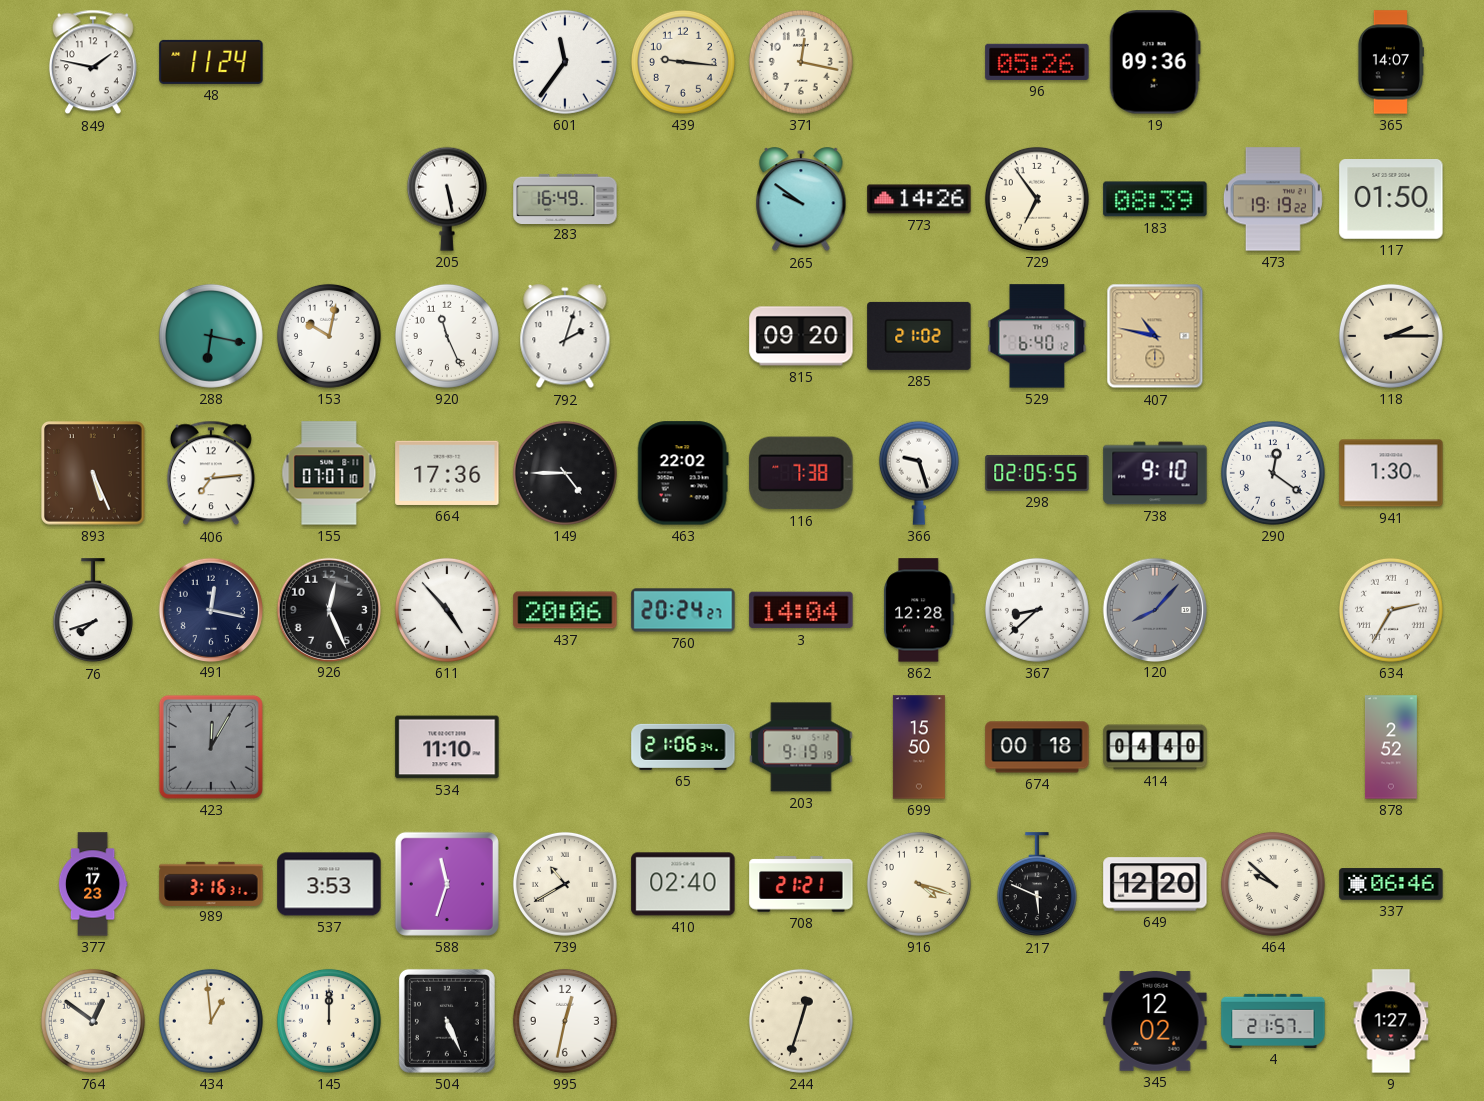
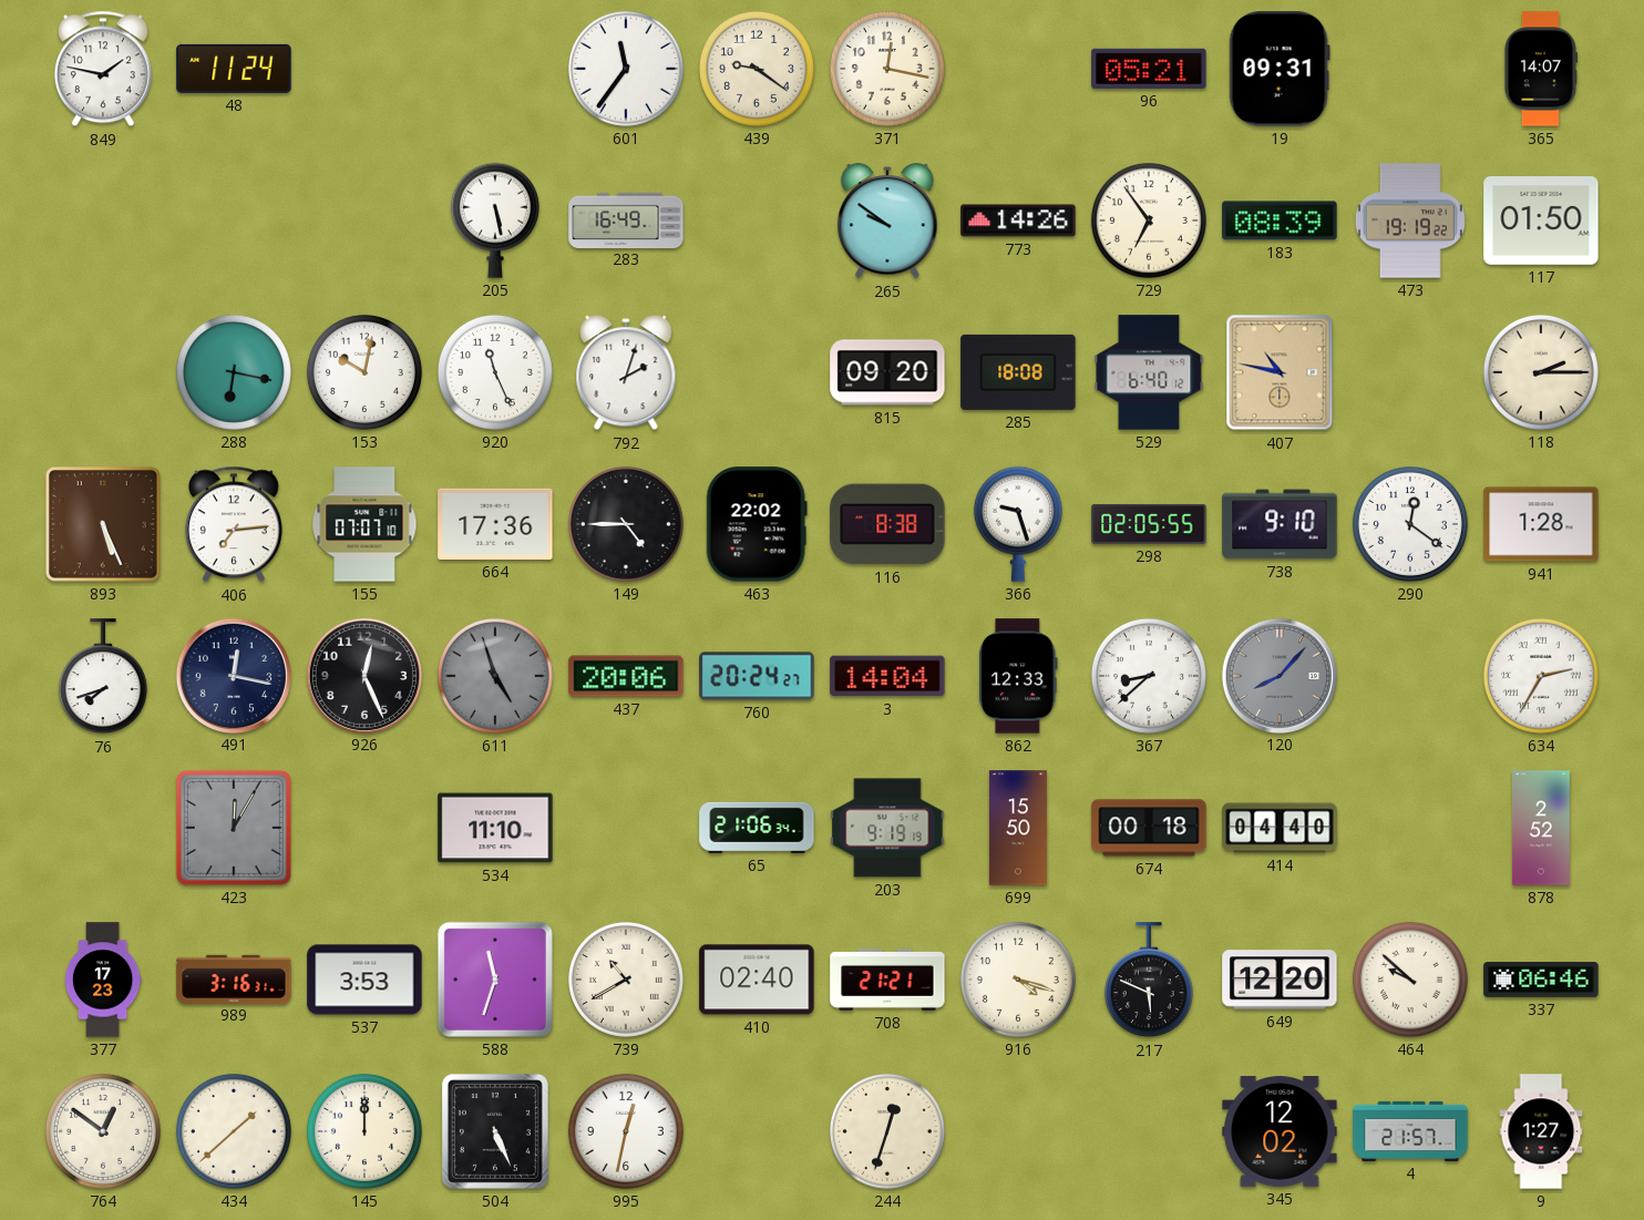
439: 9:16 -> 9:21
96: 05:26 -> 05:21
19: 09:36 -> 09:31
285: 21:02 -> 18:08
116: 7:38 -> 8:38
941: 1:30 -> 1:28
611: 4:53 -> 4:57
611 dial: white -> grey
862: 12:28 -> 12:33
434: 12:59 -> 1:38
